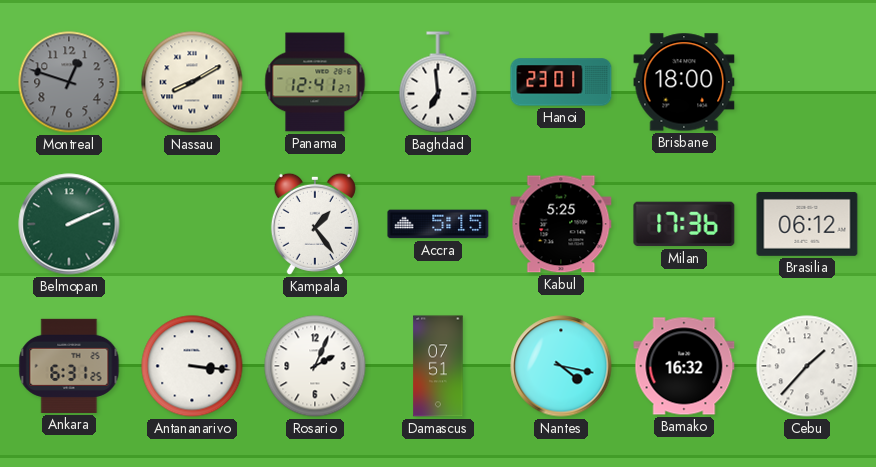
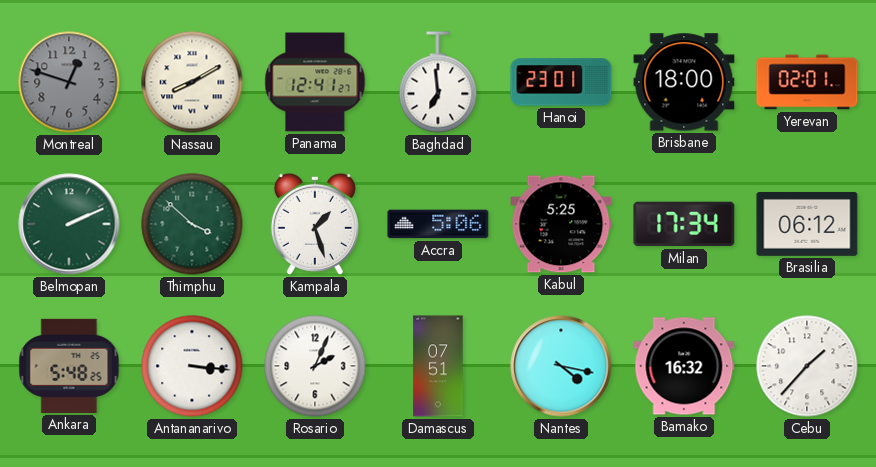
Yerevan: none -> 02:01
Thimphu: none -> 3:52
Kampala: 1:24 -> 1:27
Accra: 5:15 -> 5:06
Milan: 17:36 -> 17:34
Ankara: 6:31 -> 5:48
